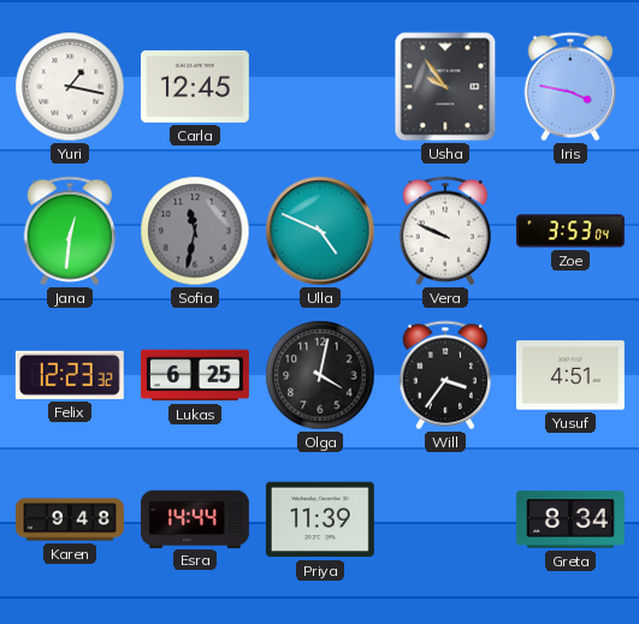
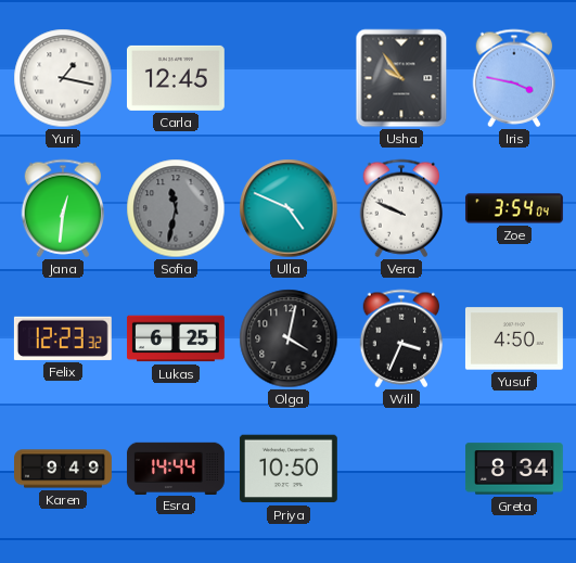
Zoe: 3:53 -> 3:54
Will: 3:36 -> 3:34
Yusuf: 4:51 -> 4:50
Karen: 9:48 -> 9:49
Priya: 11:39 -> 10:50
